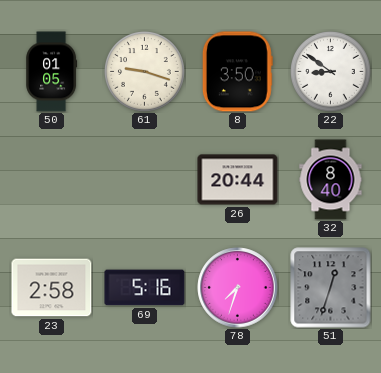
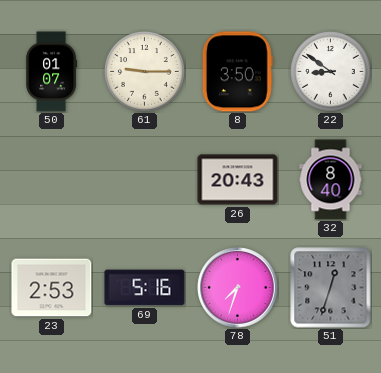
50: 01:05 -> 01:07
61: 9:18 -> 9:15
26: 20:44 -> 20:43
23: 2:58 -> 2:53
